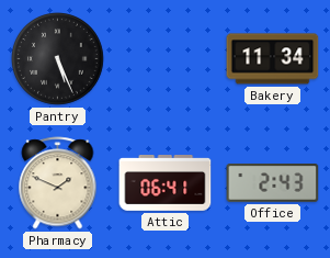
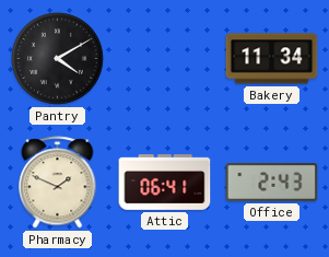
Pantry: 5:26 -> 4:10
